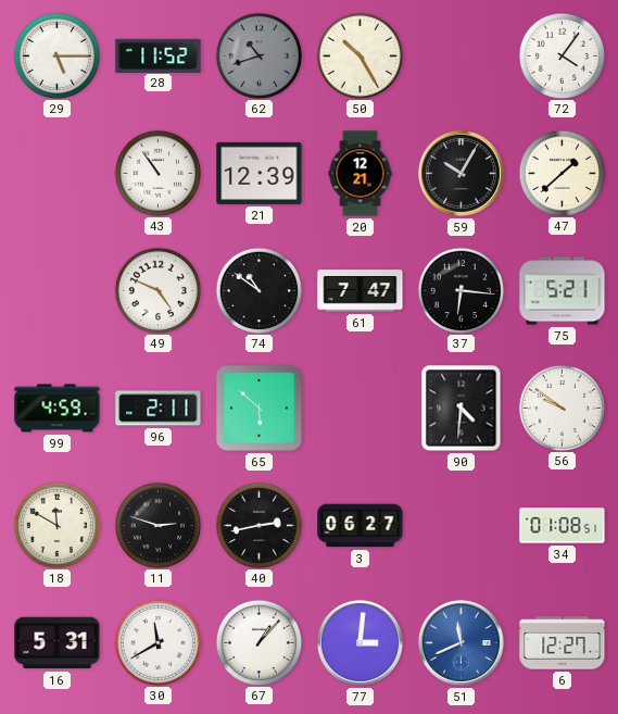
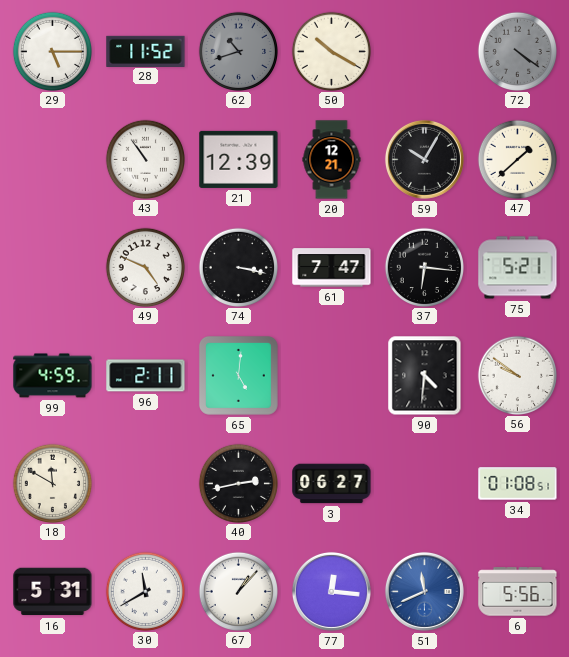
50: 10:25 -> 10:20
72: 4:06 -> 4:21
72 dial: white -> grey
74: 10:51 -> 3:17
65: 5:52 -> 5:01
11: 2:48 -> none
77: 3:01 -> 12:16
6: 12:27 -> 5:56
